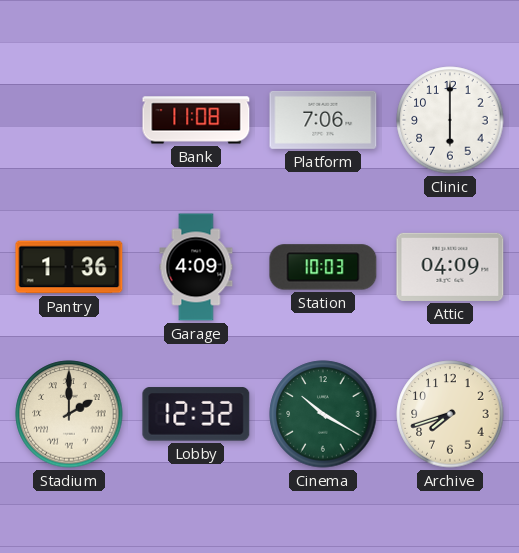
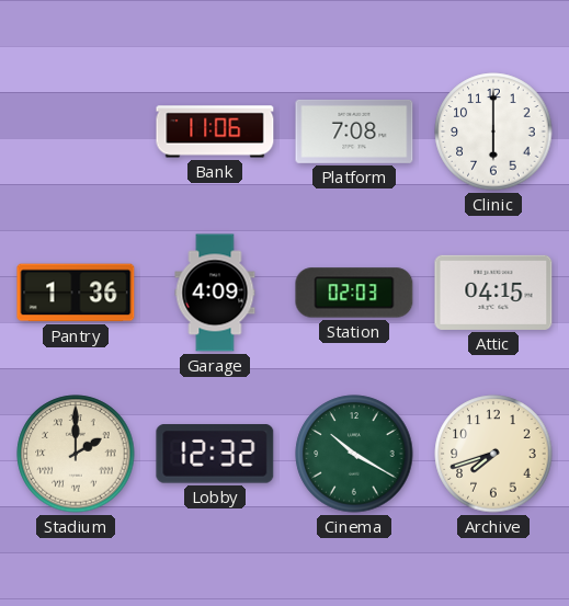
Bank: 11:08 -> 11:06
Platform: 7:06 -> 7:08
Station: 10:03 -> 02:03
Attic: 04:09 -> 04:15
